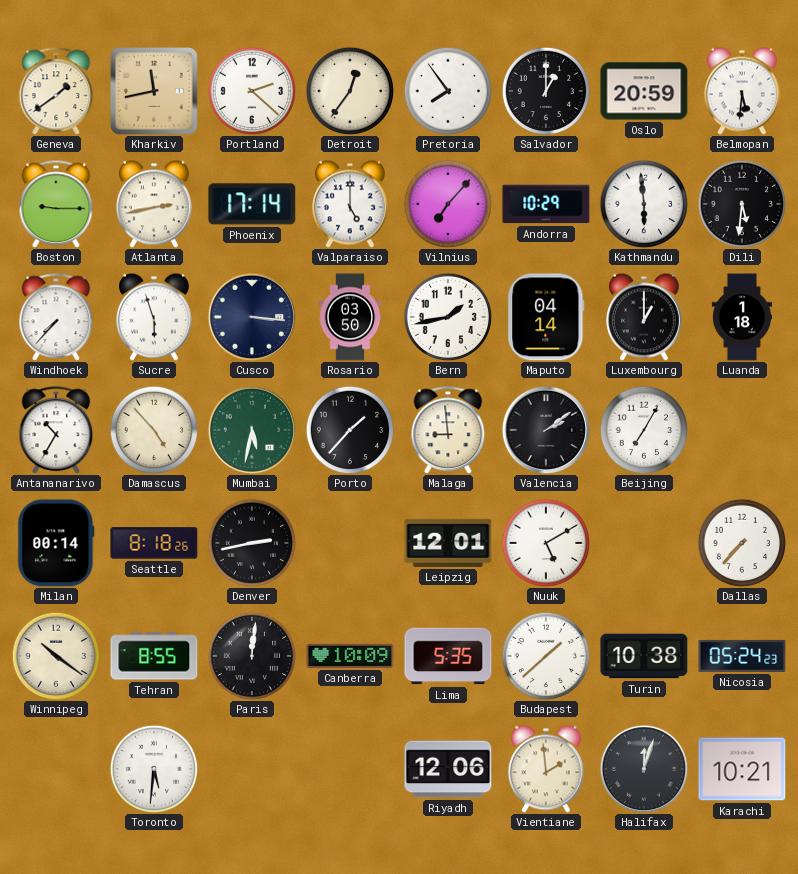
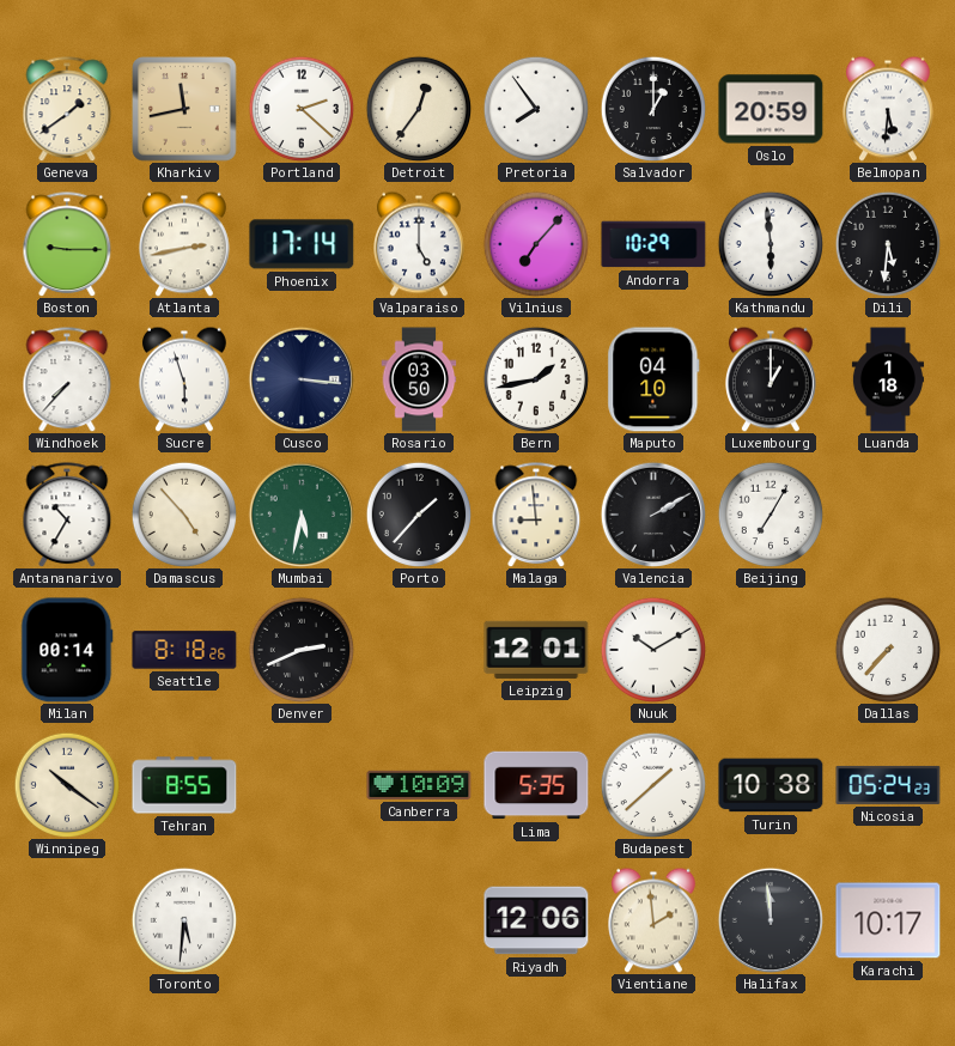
Maputo: 04:14 -> 04:10
Valencia: 2:09 -> 2:10
Denver: 2:43 -> 2:41
Nuuk: 5:10 -> 10:10
Paris: 12:01 -> none
Halifax: 12:03 -> 11:59
Karachi: 10:21 -> 10:17
